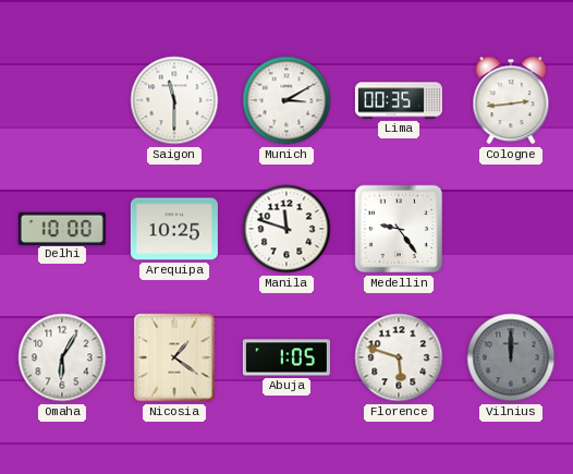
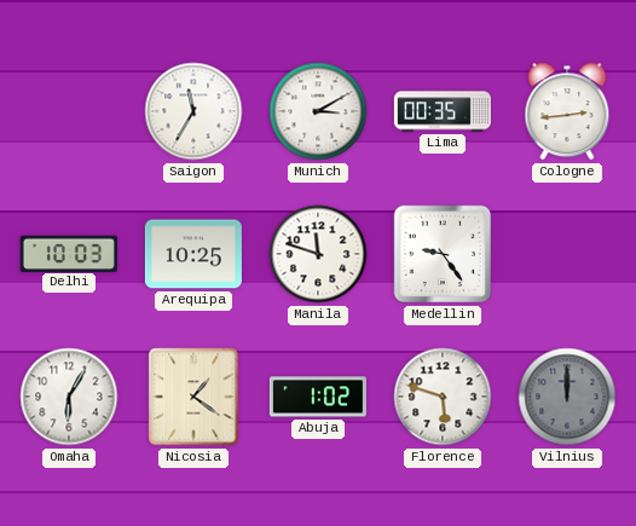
Saigon: 11:30 -> 11:35
Delhi: 10:00 -> 10:03
Abuja: 1:05 -> 1:02
